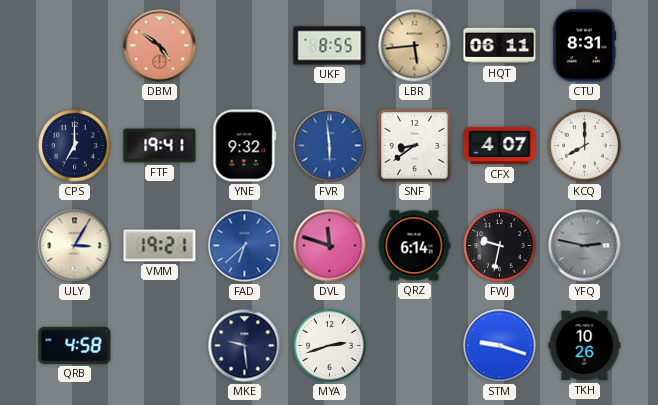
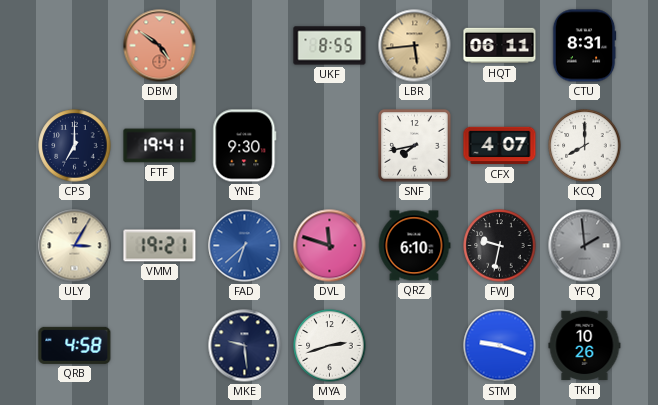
YNE: 9:32 -> 9:30
FVR: 5:59 -> none
SNF: 8:39 -> 7:43
QRZ: 6:14 -> 6:10
YFQ: 2:47 -> 1:59
